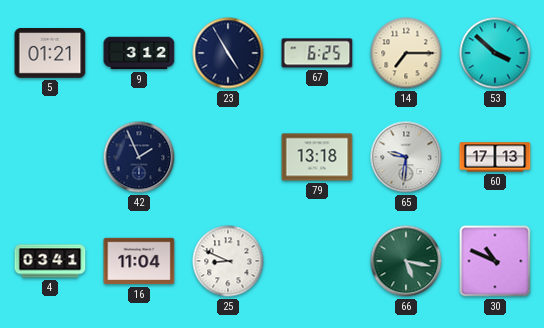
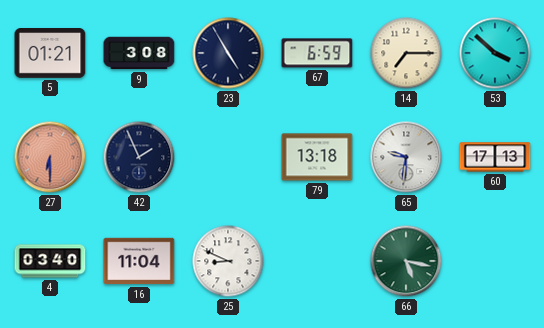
9: 3:12 -> 3:08
67: 6:25 -> 6:59
27: none -> 6:30
4: 03:41 -> 03:40
30: 10:49 -> none
